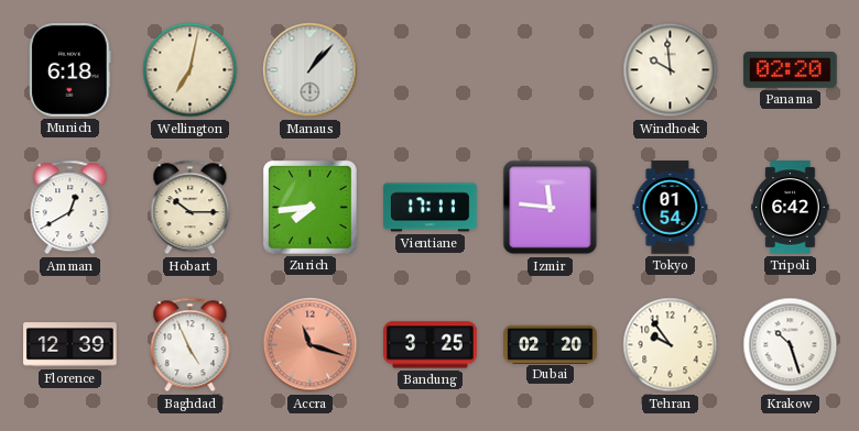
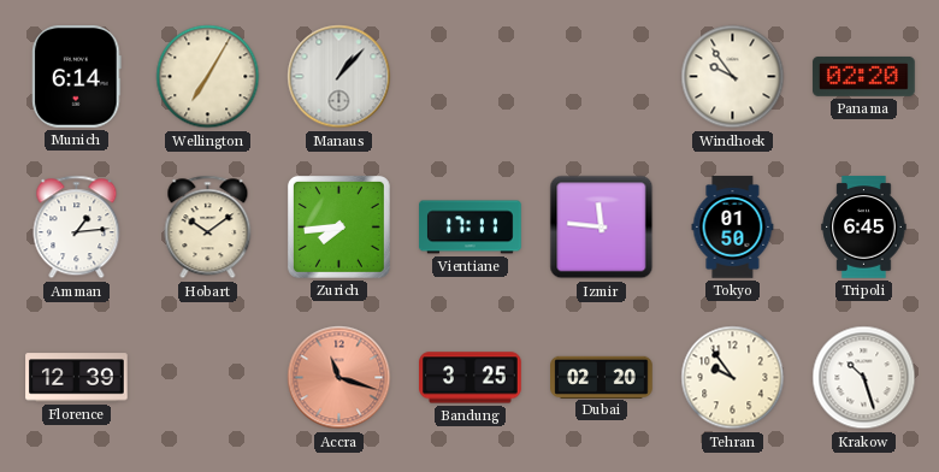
Munich: 6:18 -> 6:14
Wellington: 7:02 -> 7:05
Windhoek: 9:59 -> 9:54
Amman: 12:40 -> 1:14
Hobart: 10:15 -> 10:09
Tokyo: 01:54 -> 01:50
Tripoli: 6:42 -> 6:45
Baghdad: 4:56 -> none
